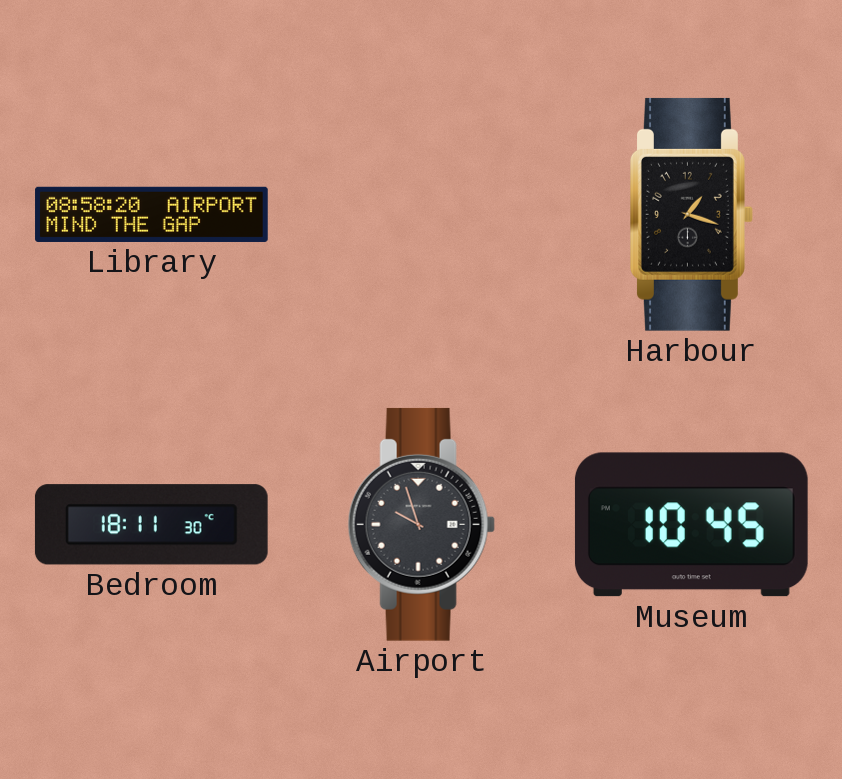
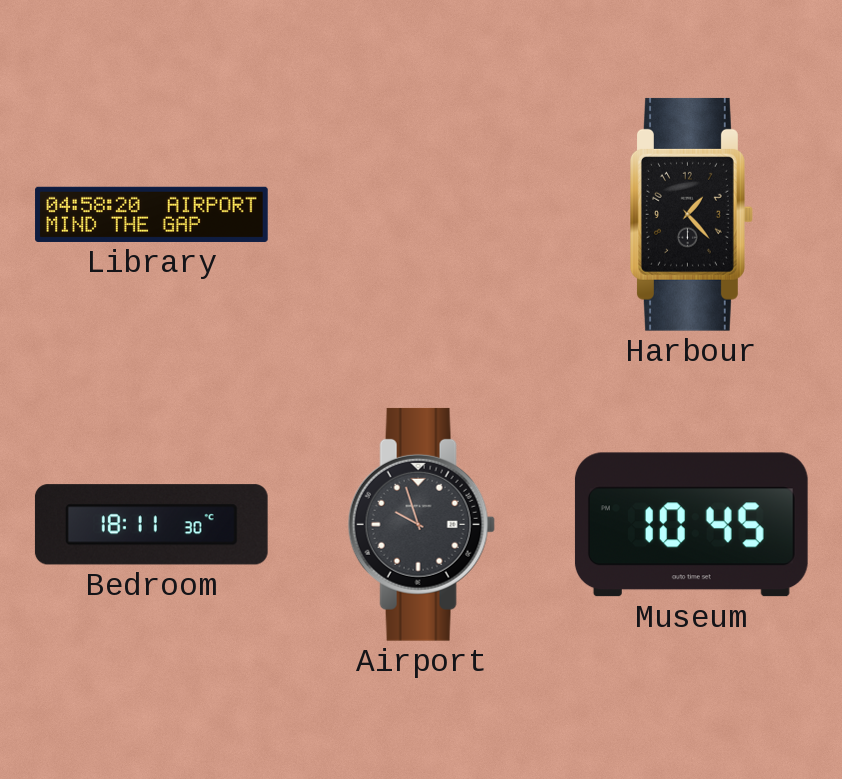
Library: 08:58 -> 04:58
Harbour: 1:18 -> 1:23
